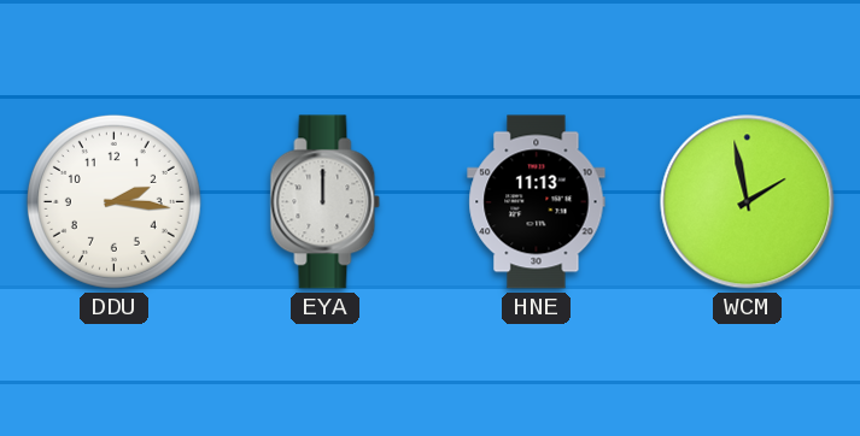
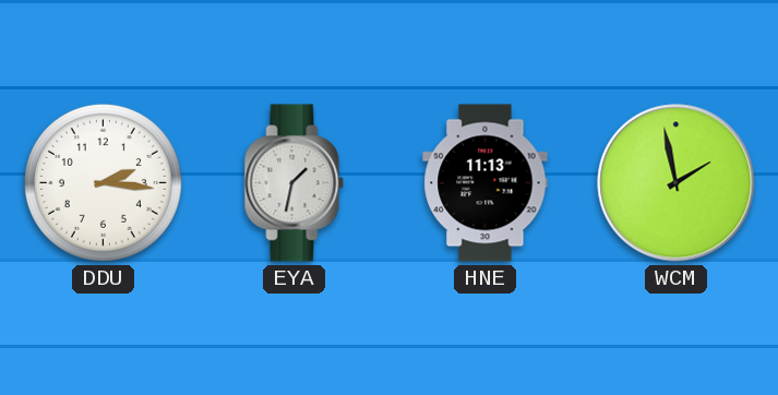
EYA: 12:00 -> 1:32
